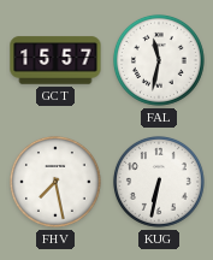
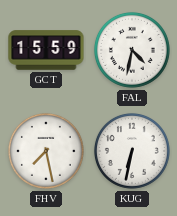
GCT: 15:57 -> 15:59
FAL: 11:32 -> 4:32
